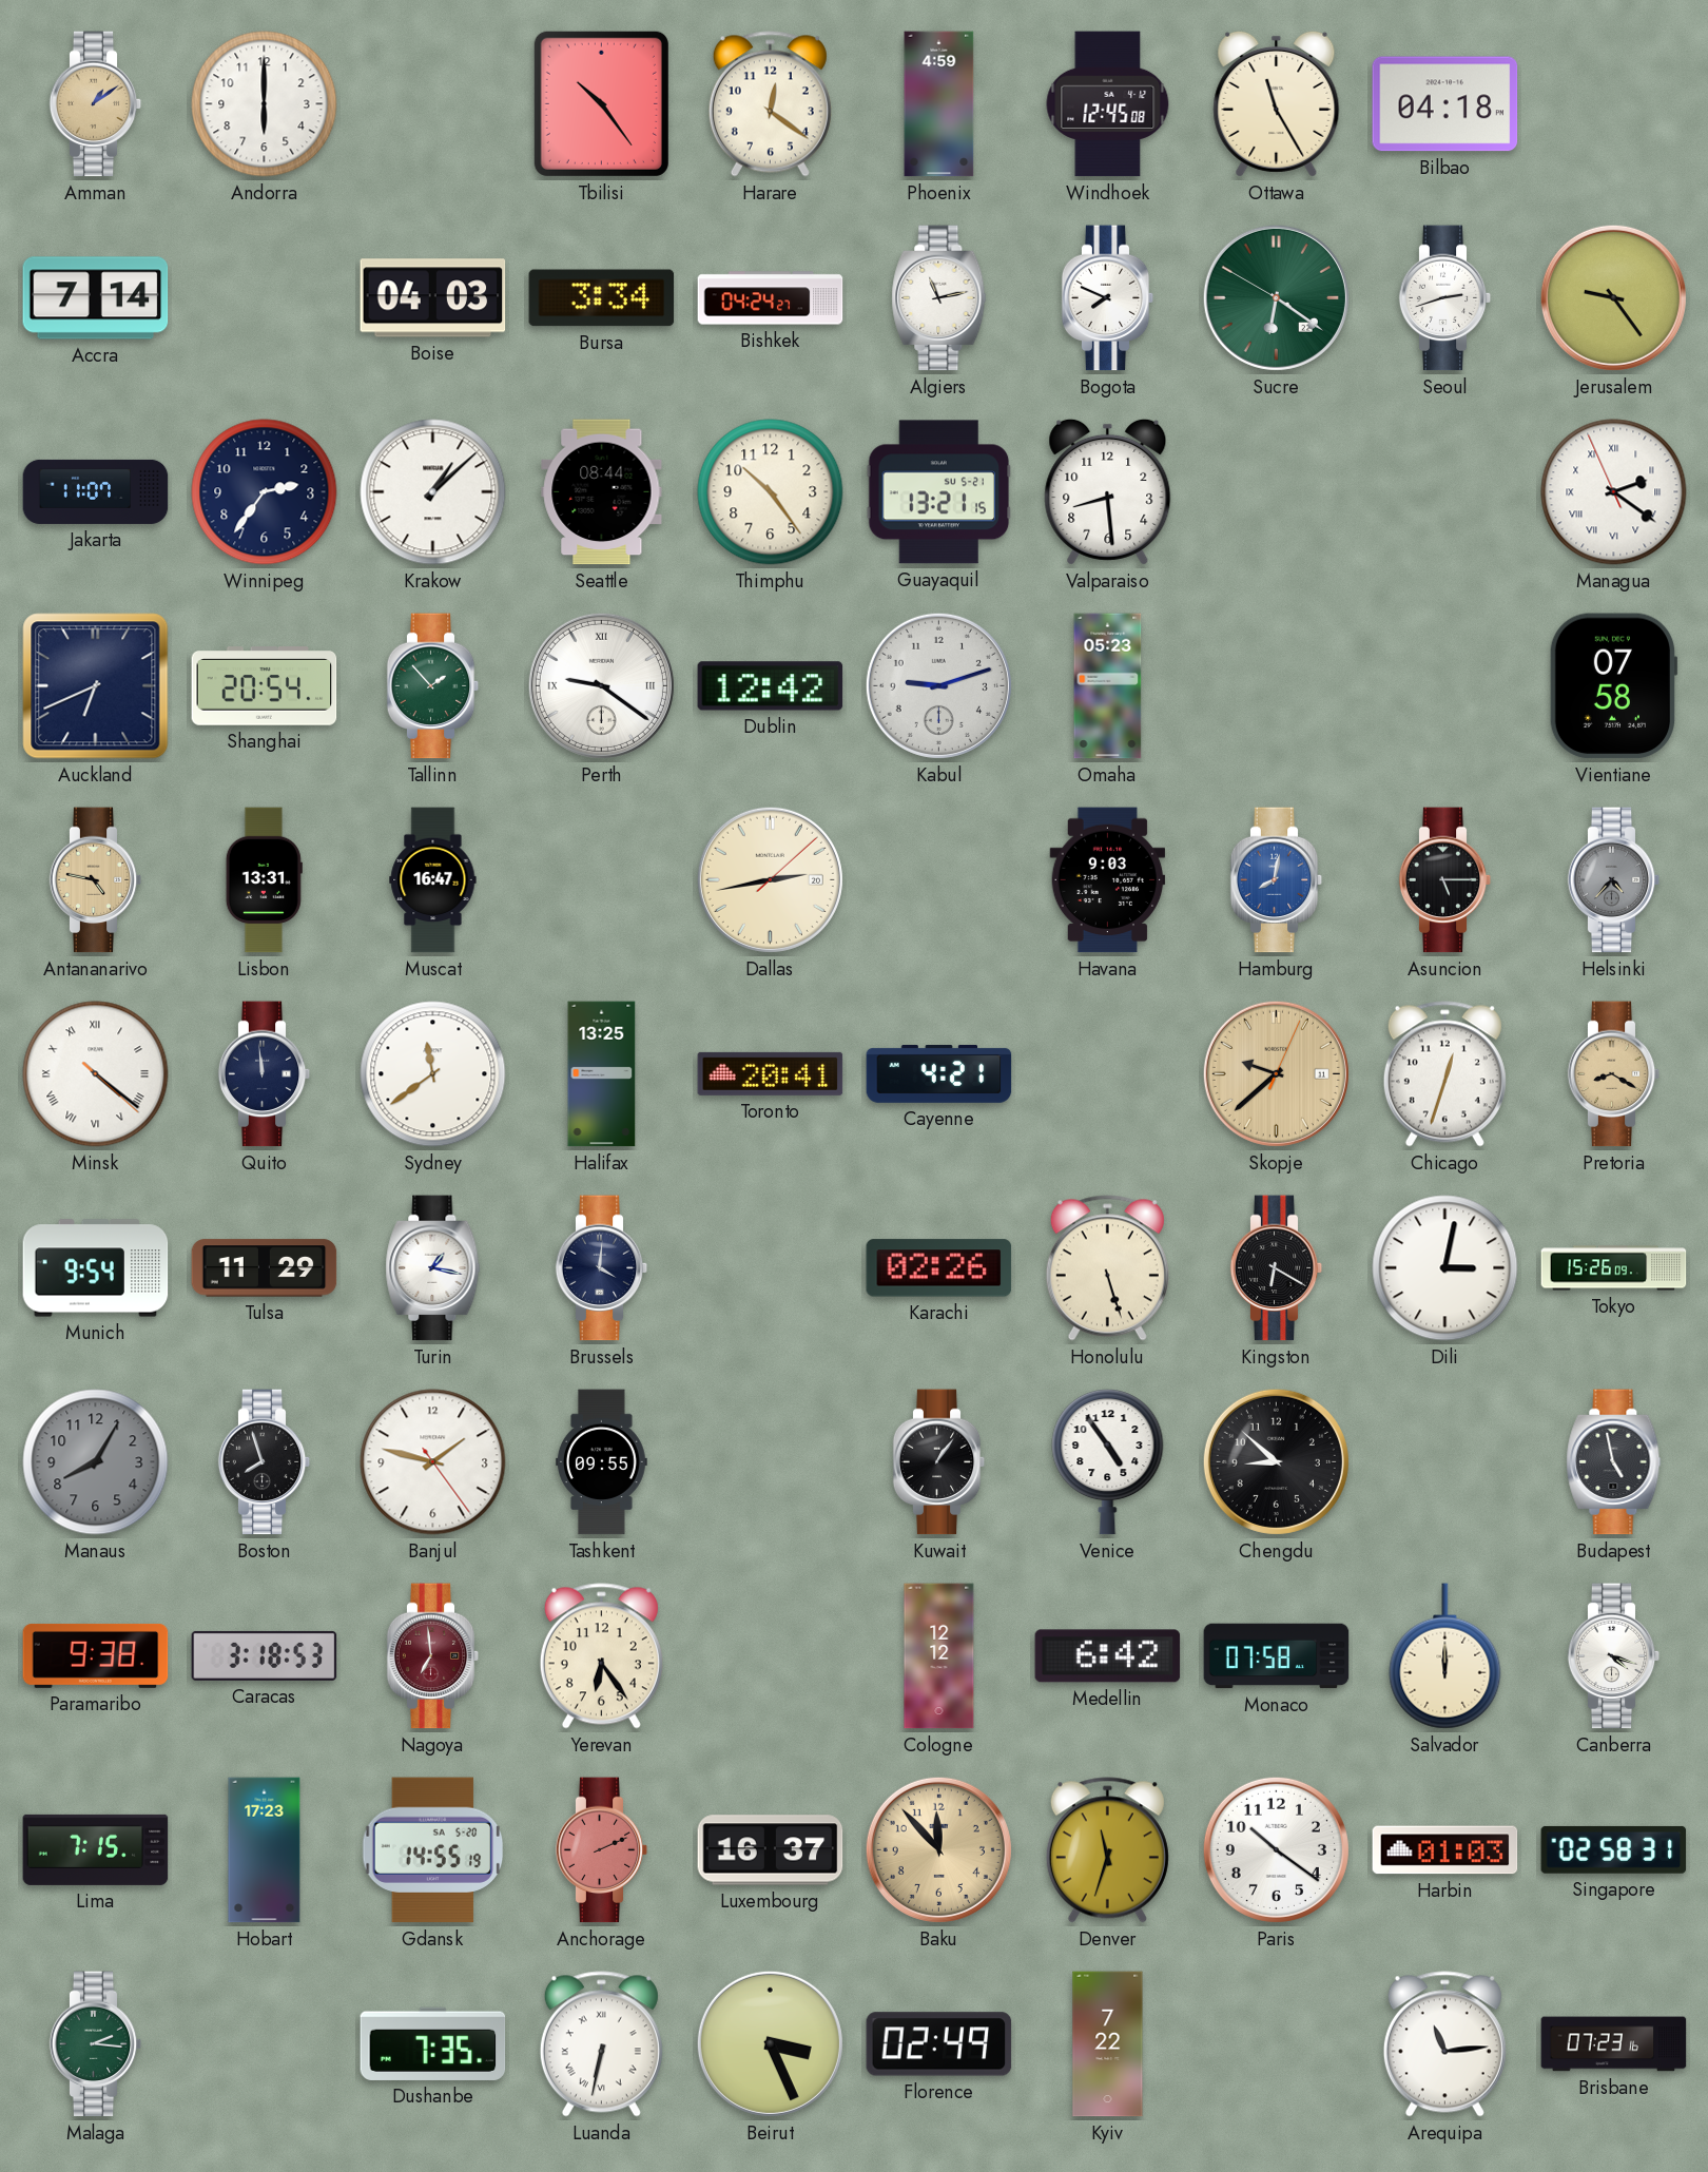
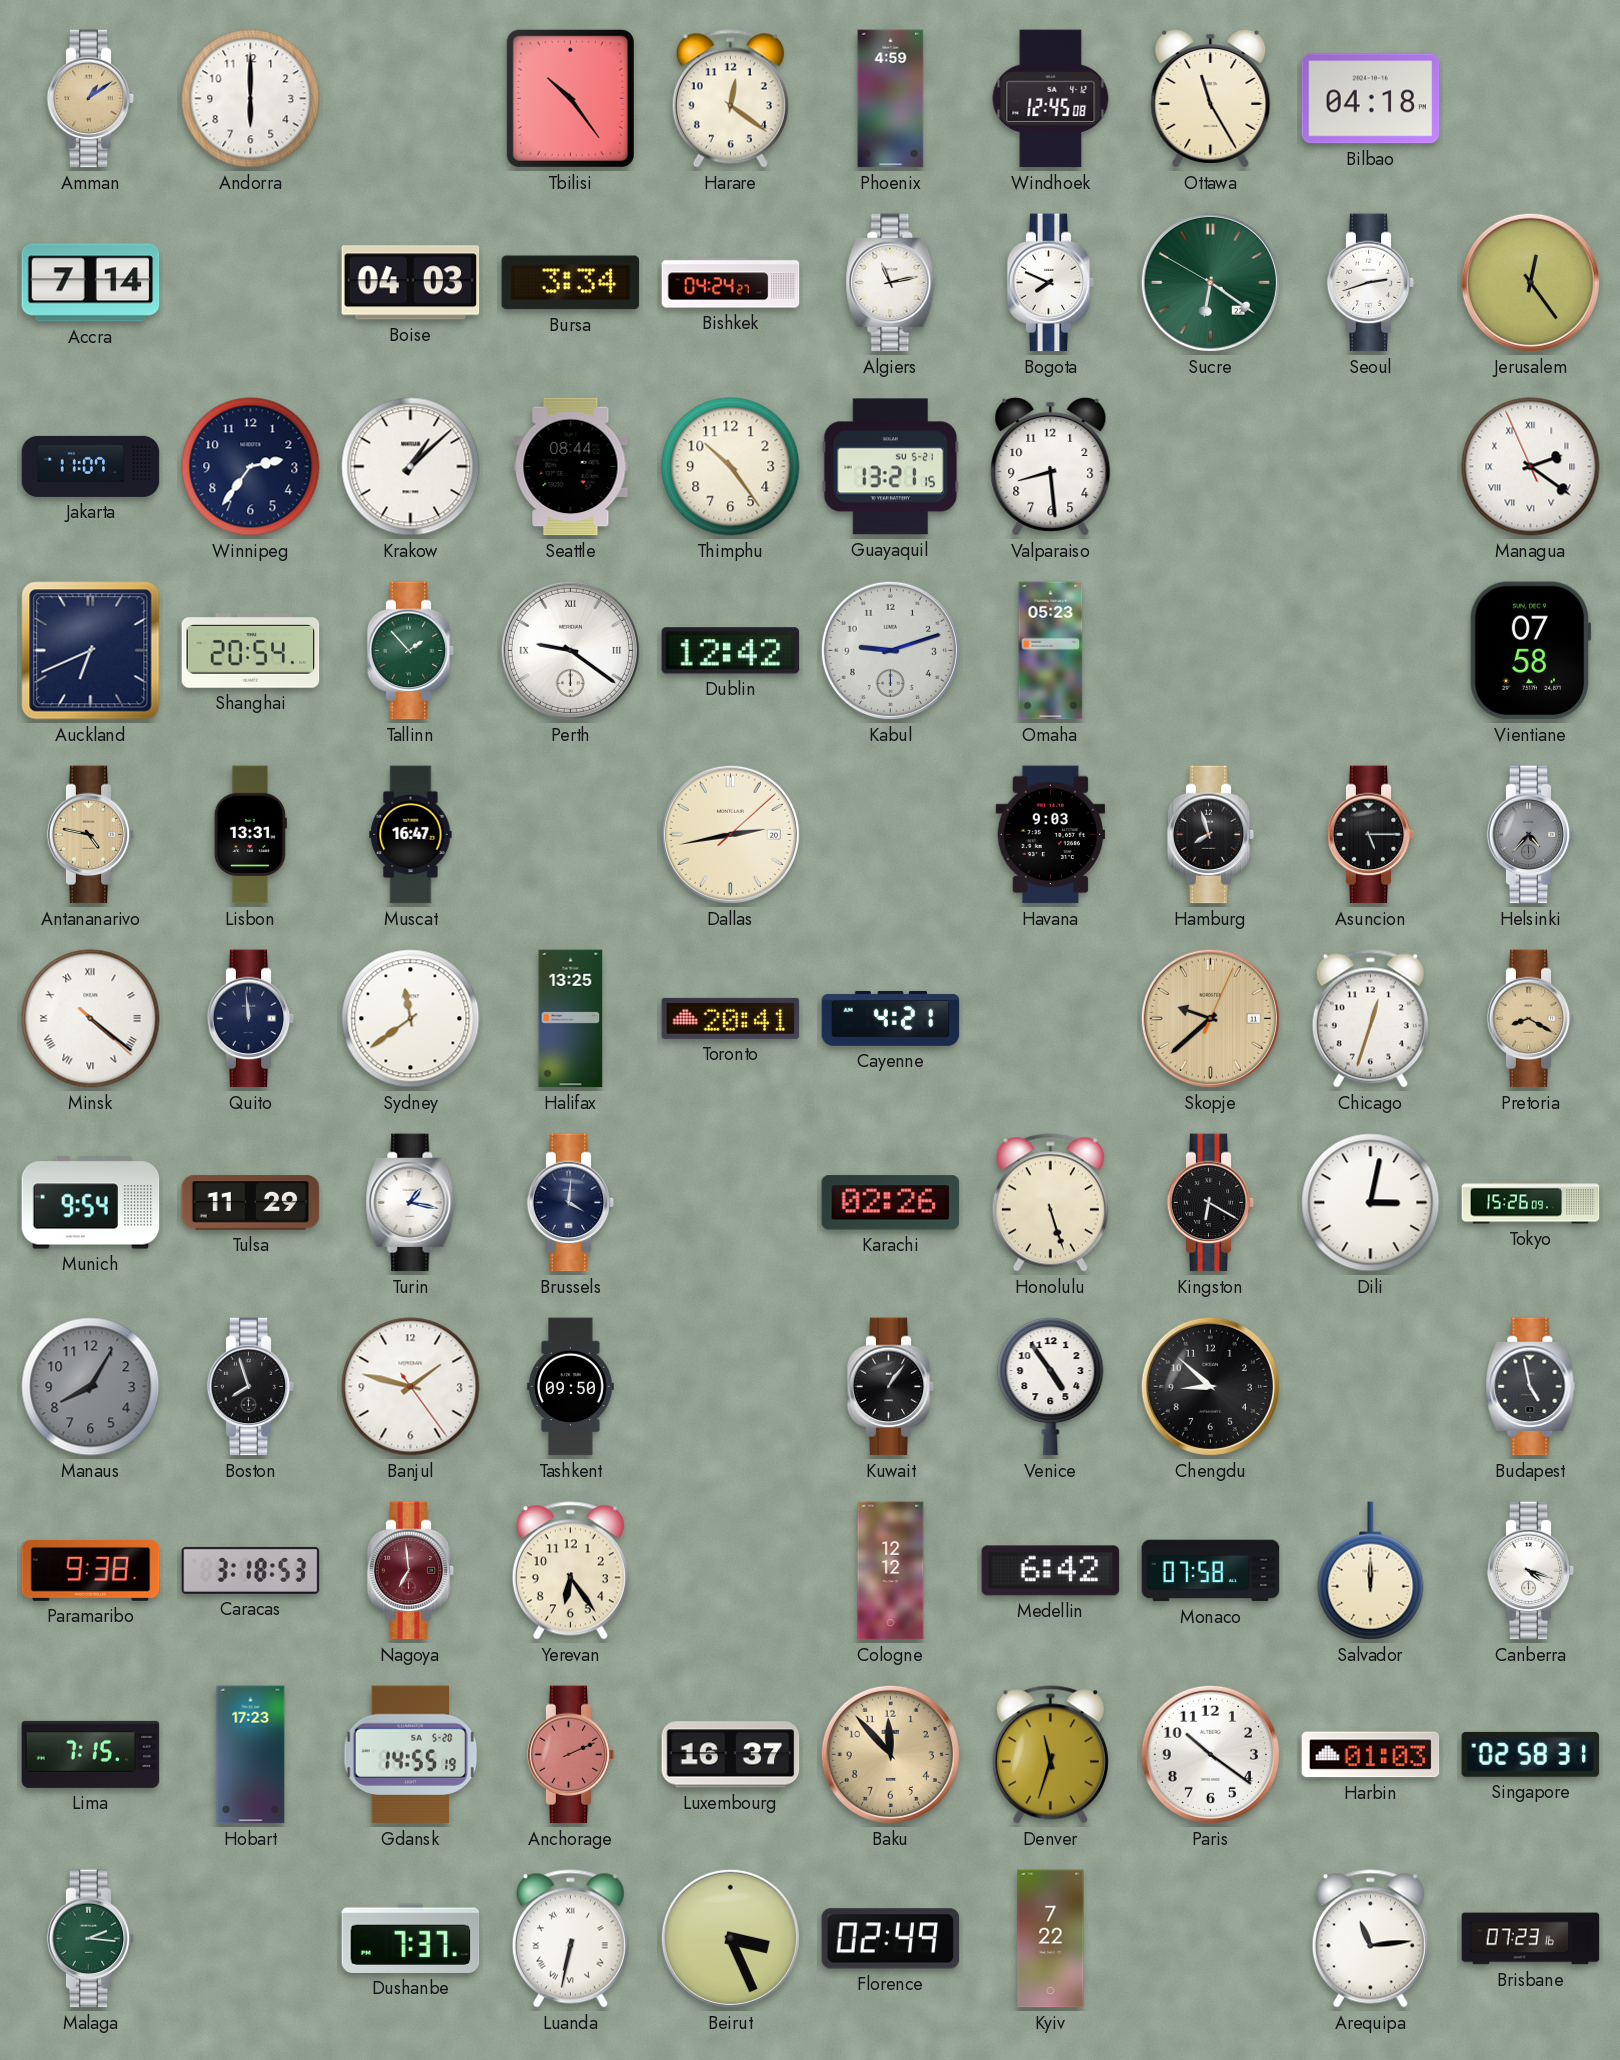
Jerusalem: 9:24 -> 12:24
Hamburg: 8:02 -> 7:57
Hamburg dial: blue -> black
Tashkent: 09:55 -> 09:50
Dushanbe: 7:35 -> 7:37
